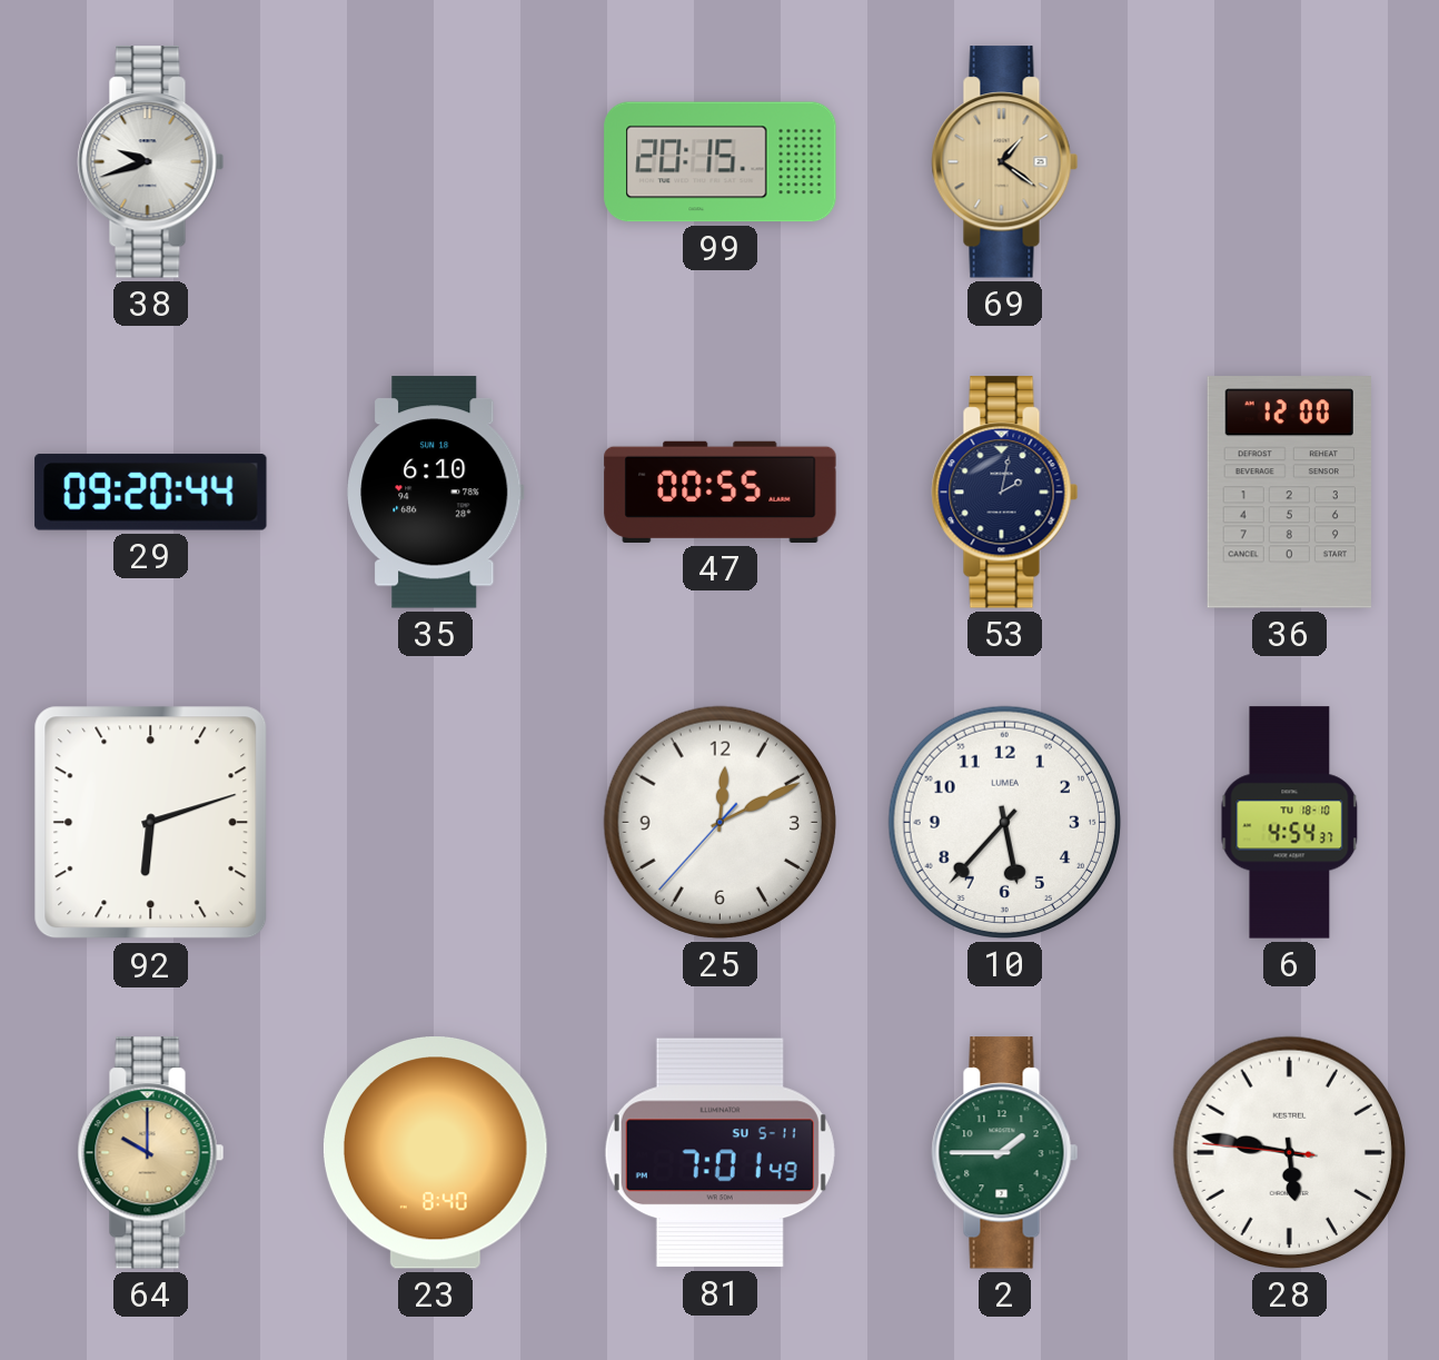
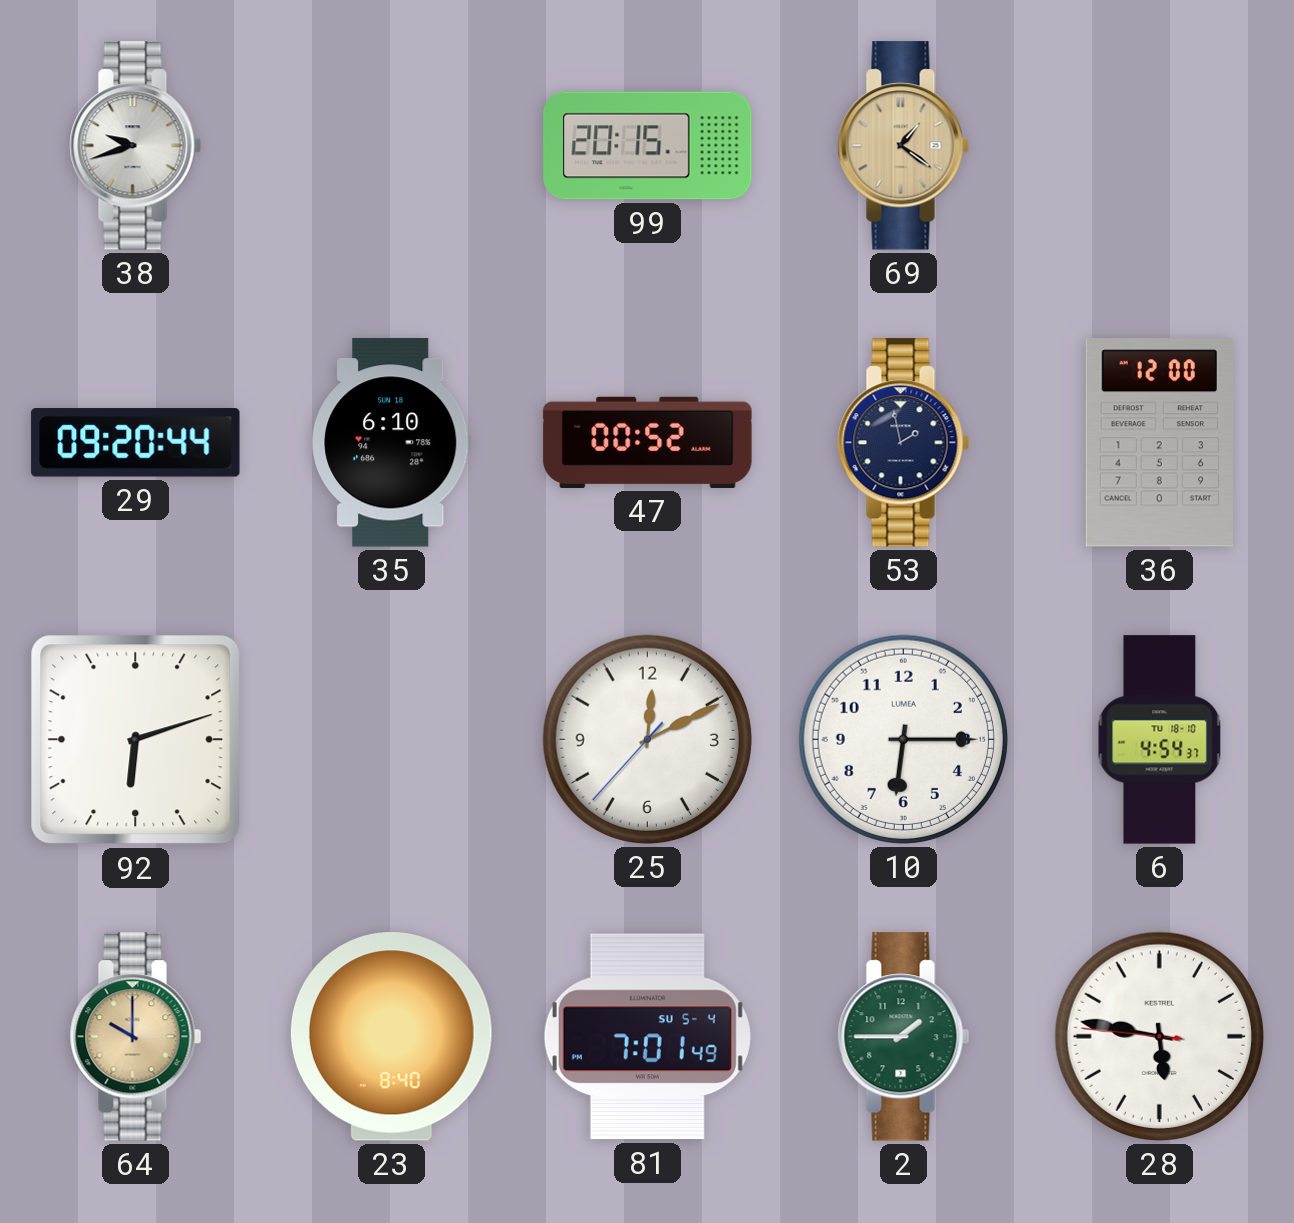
47: 00:55 -> 00:52
53: 2:02 -> 1:58
10: 5:37 -> 6:15
81 date: SU 5-11 -> SU 5-4
